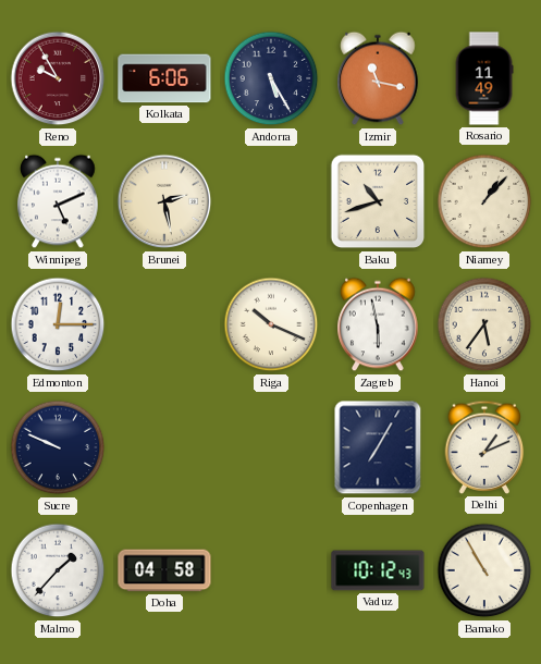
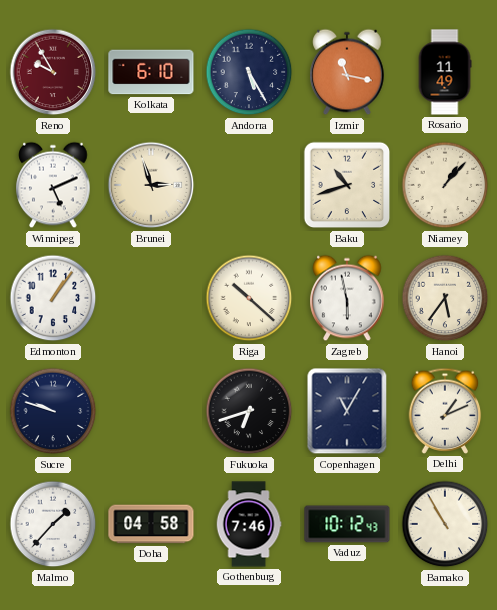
Kolkata: 6:06 -> 6:10
Brunei: 2:28 -> 2:57
Edmonton: 12:15 -> 1:06
Riga: 10:19 -> 10:22
Sucre: 9:49 -> 9:48
Fukuoka: none -> 6:42
Copenhagen: 7:05 -> 11:05
Gothenburg: none -> 7:46
